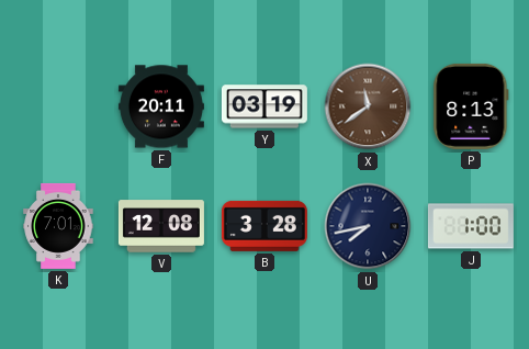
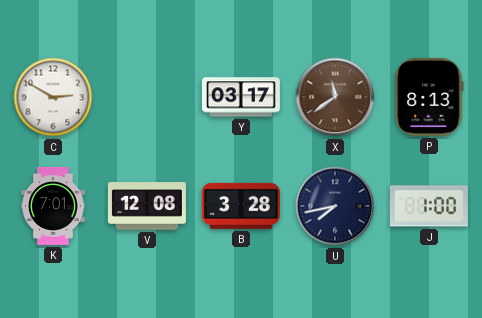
C: none -> 2:50
F: 20:11 -> none
Y: 03:19 -> 03:17
